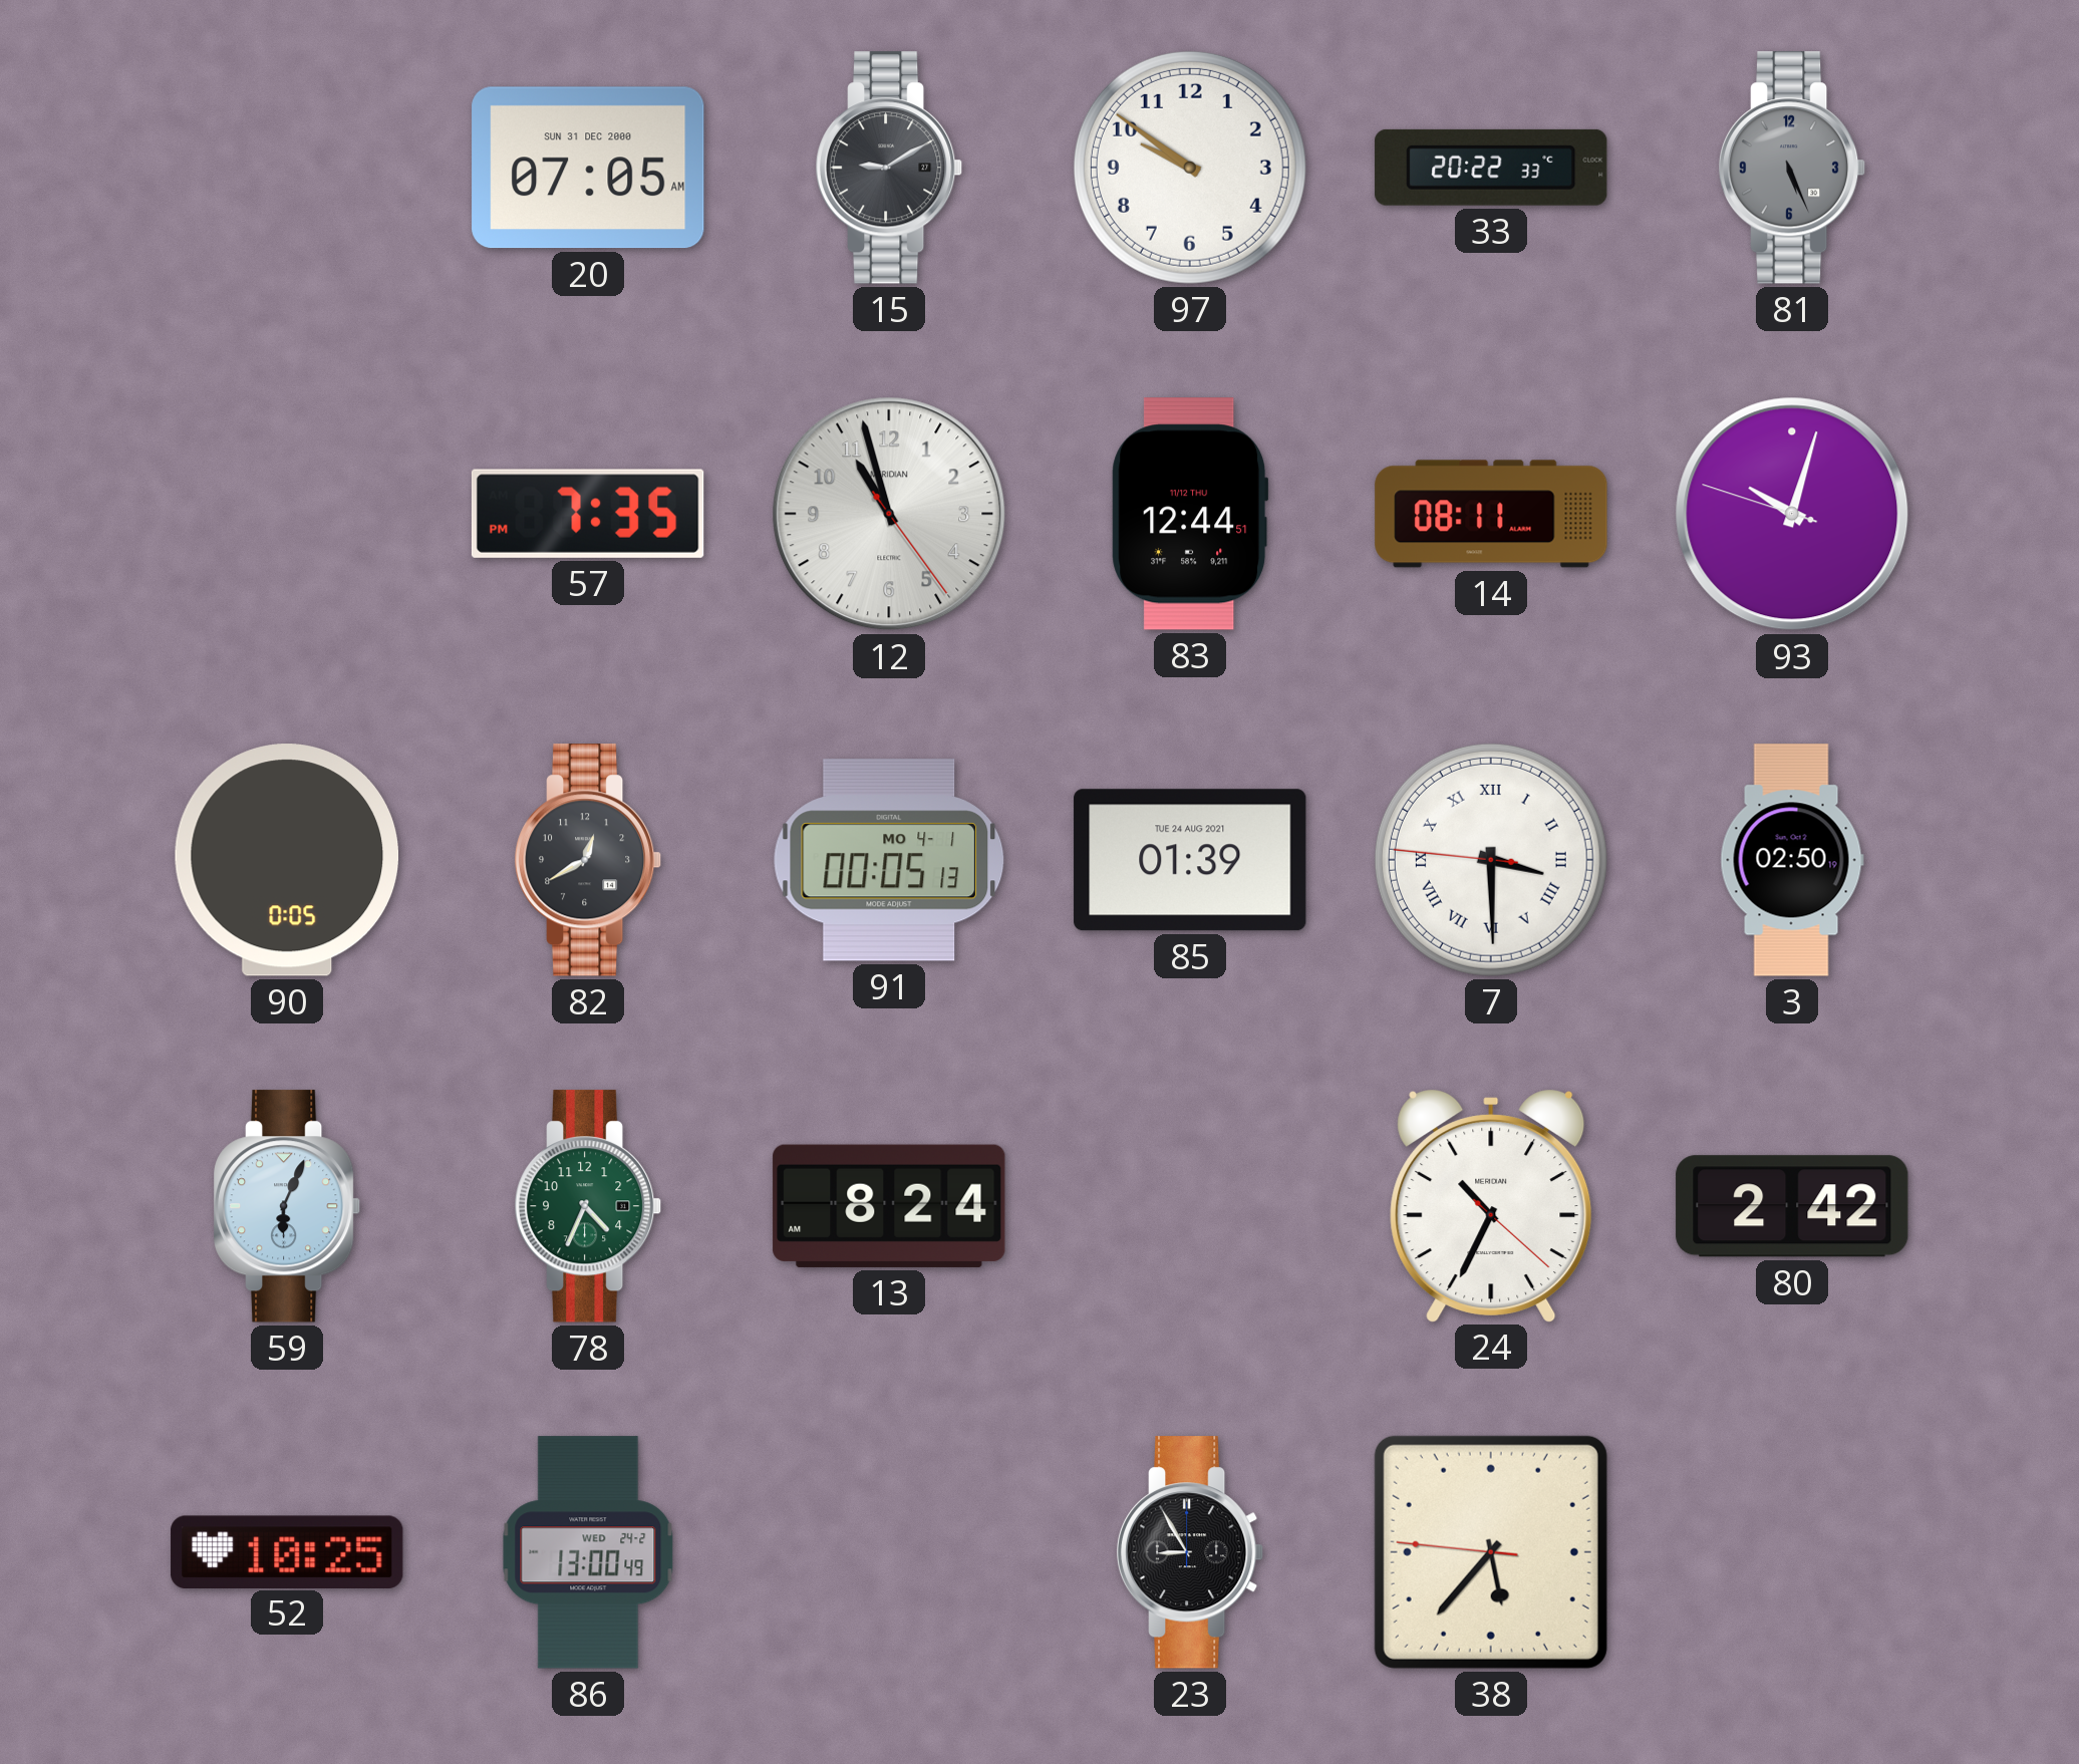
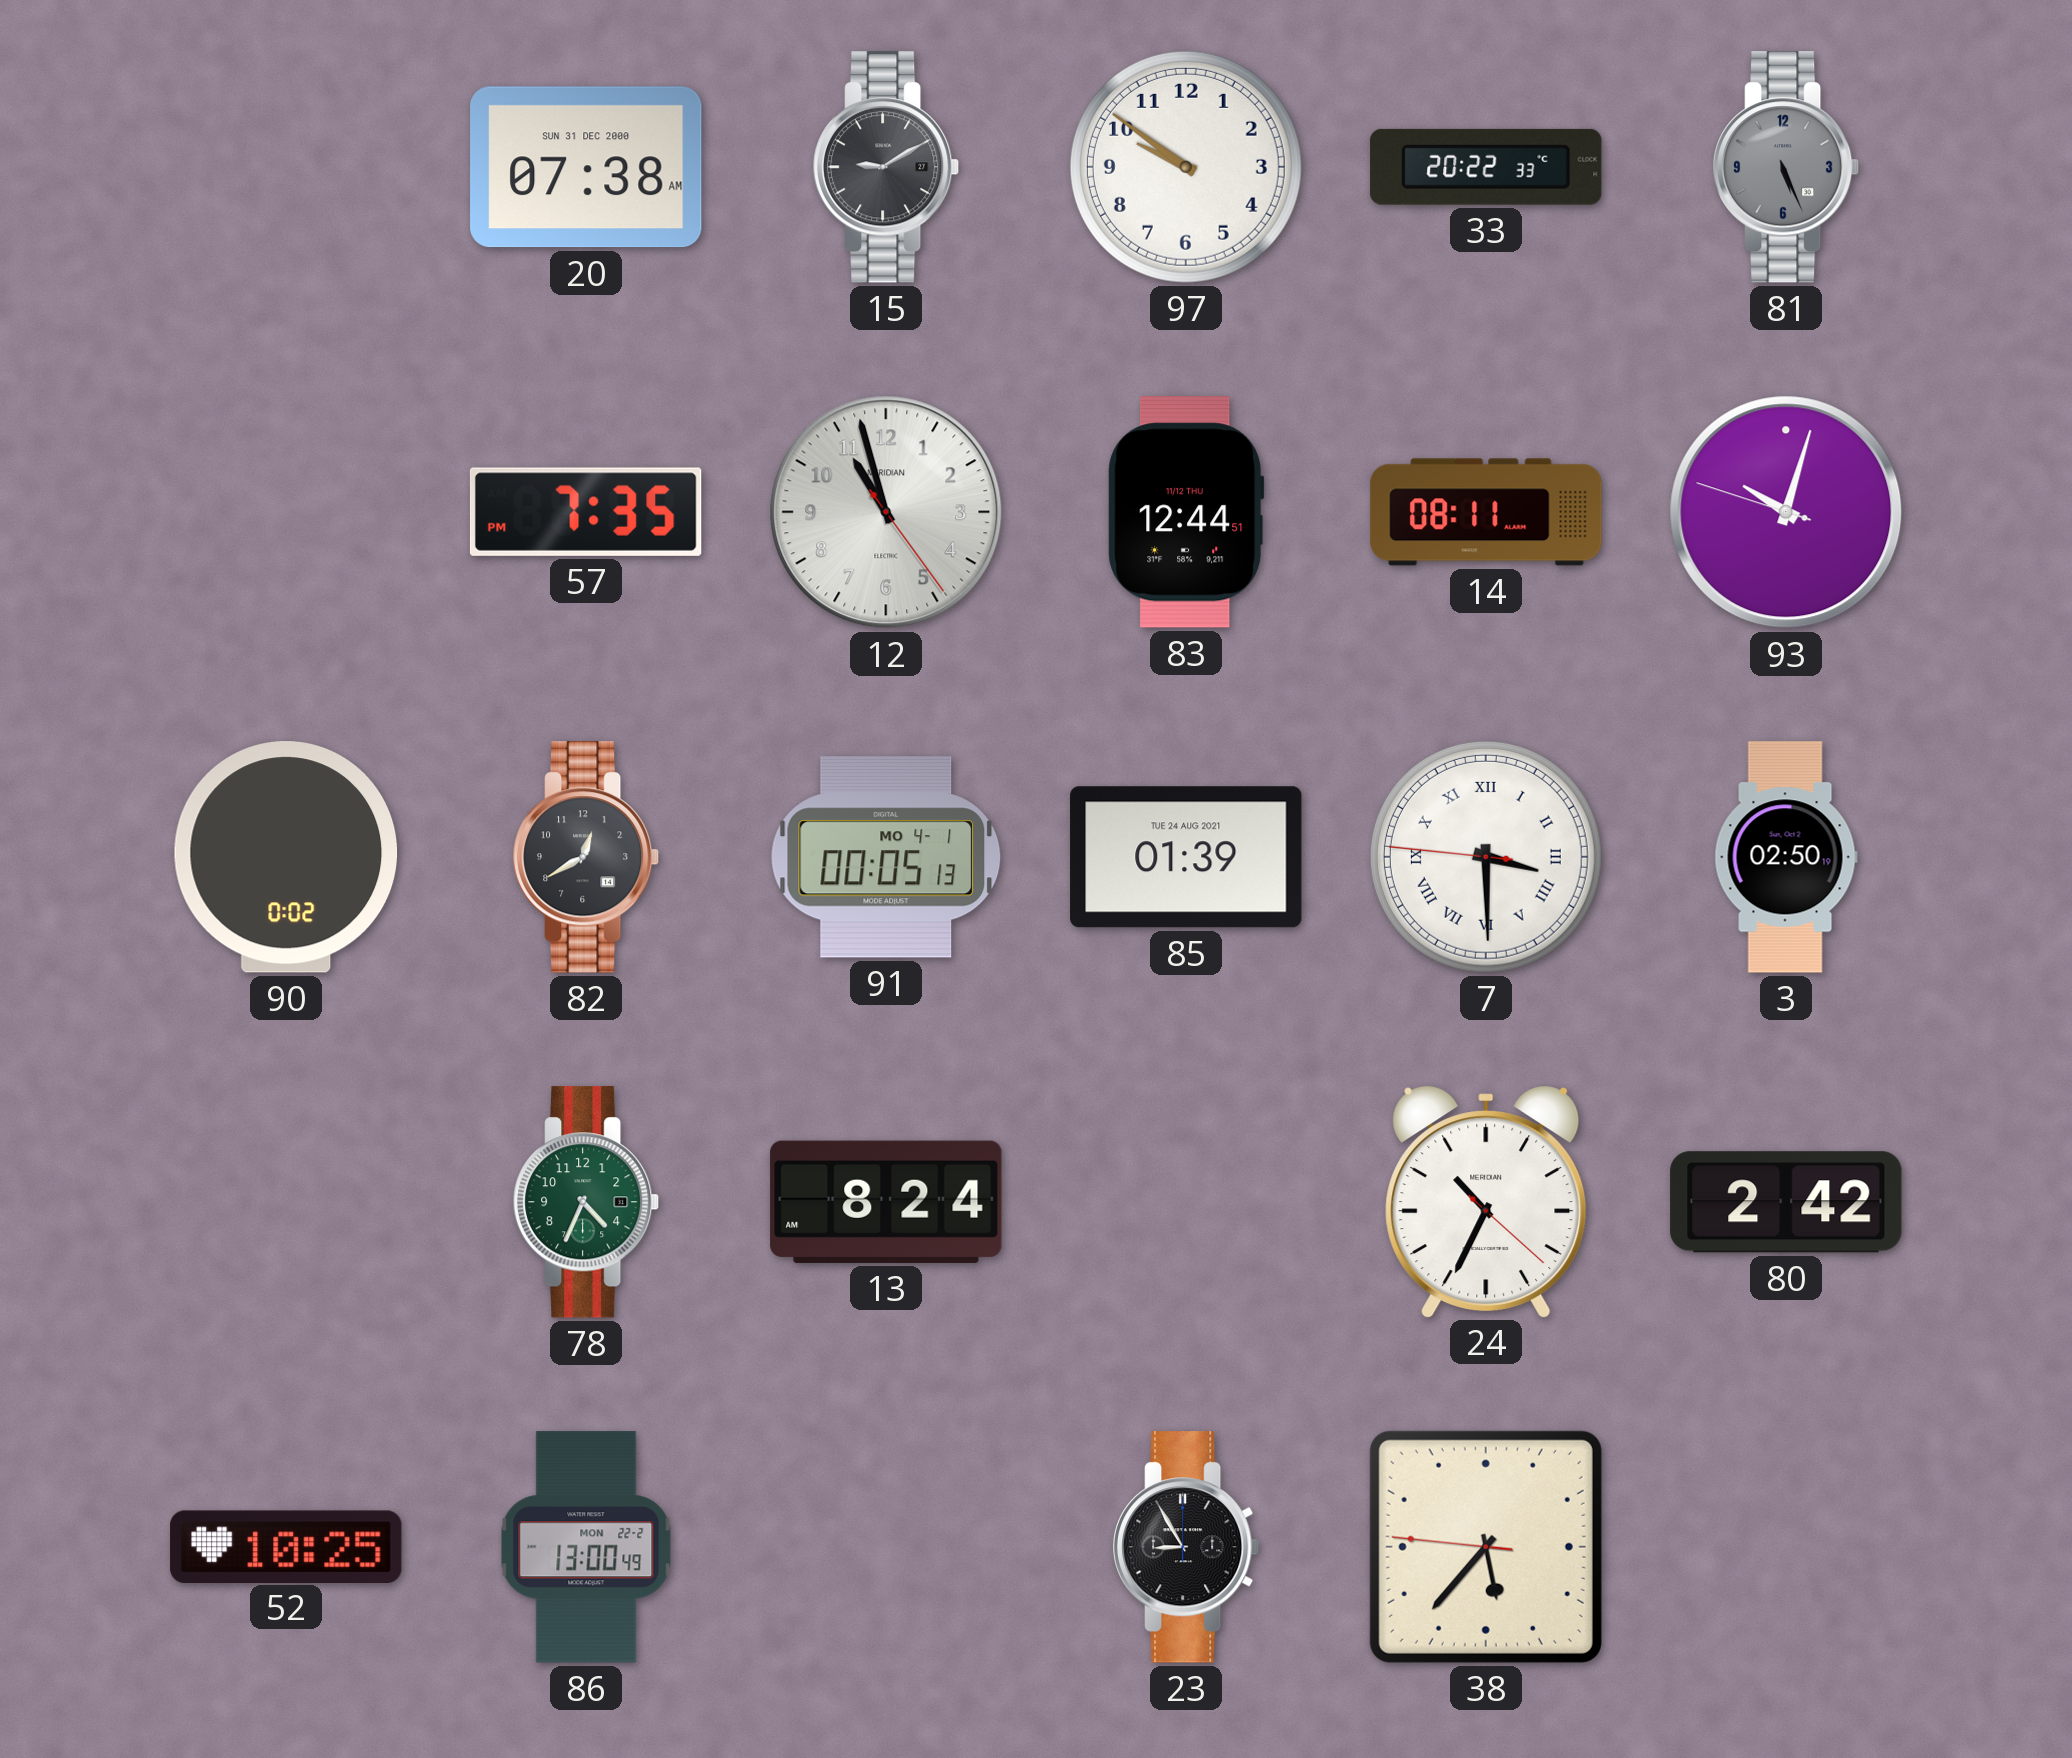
20: 07:05 -> 07:38
90: 0:05 -> 0:02
59: 6:04 -> none
86 date: WED 24-2 -> MON 22-2
